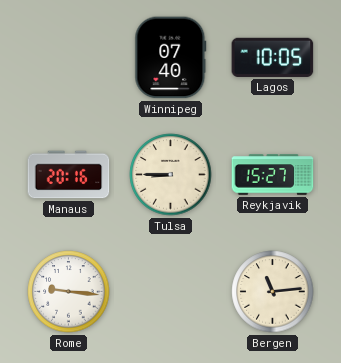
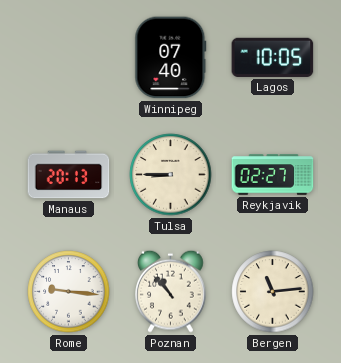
Manaus: 20:16 -> 20:13
Reykjavik: 15:27 -> 02:27
Poznan: none -> 10:53
